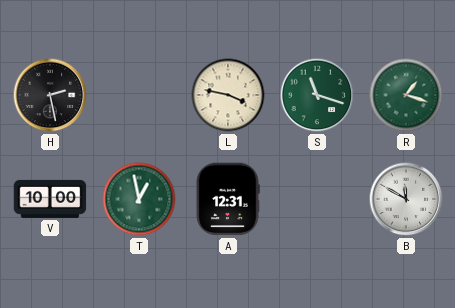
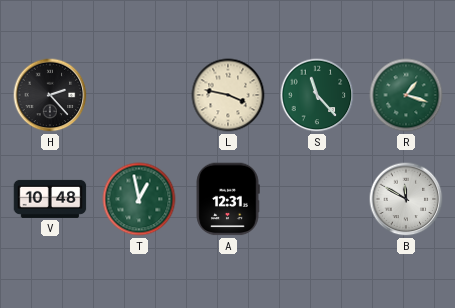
H: 2:28 -> 2:23
S: 11:18 -> 11:23
V: 10:00 -> 10:48
